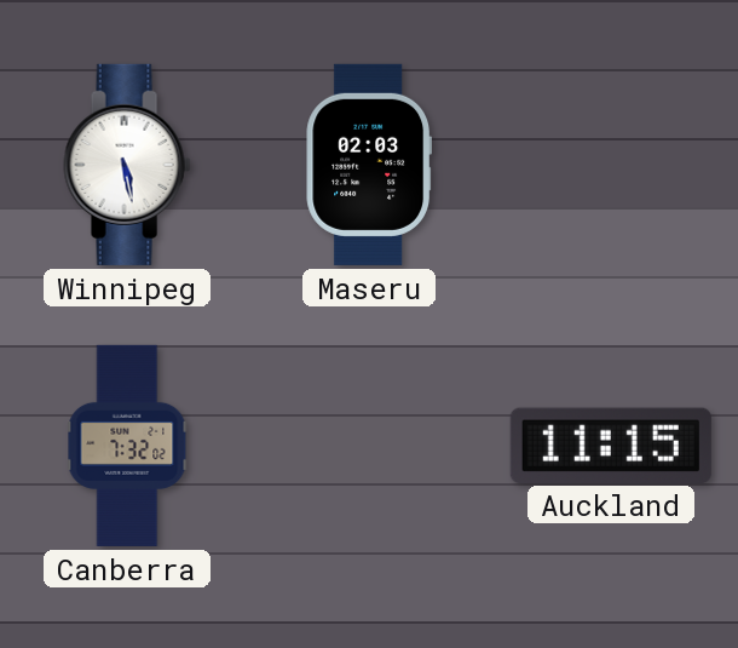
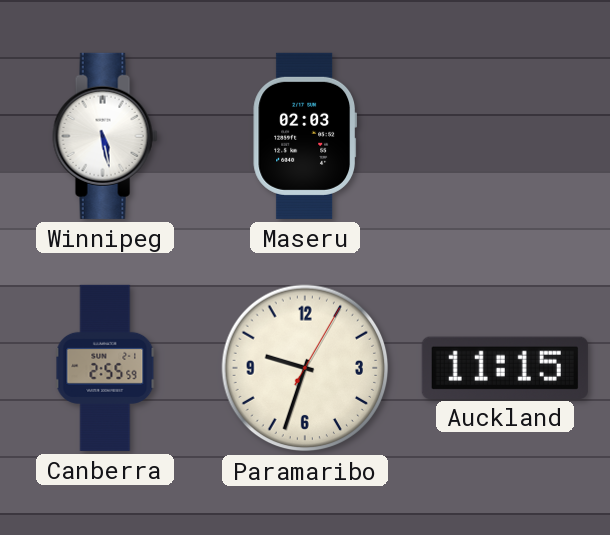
Canberra: 7:32 -> 2:55
Paramaribo: none -> 9:33
